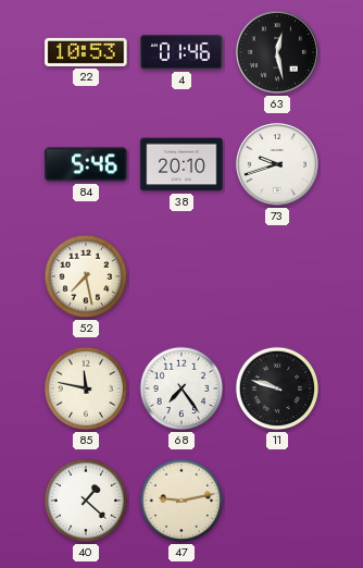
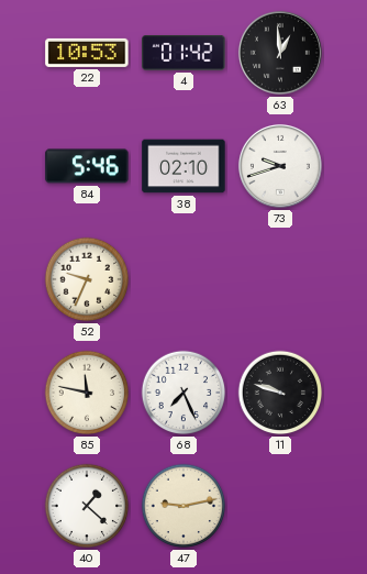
4: 01:46 -> 01:42
63: 12:28 -> 12:59
38: 20:10 -> 02:10
52: 7:28 -> 9:34
68: 7:24 -> 7:26
